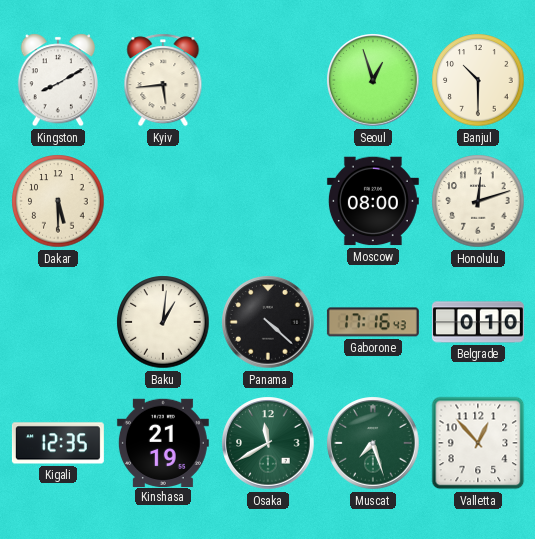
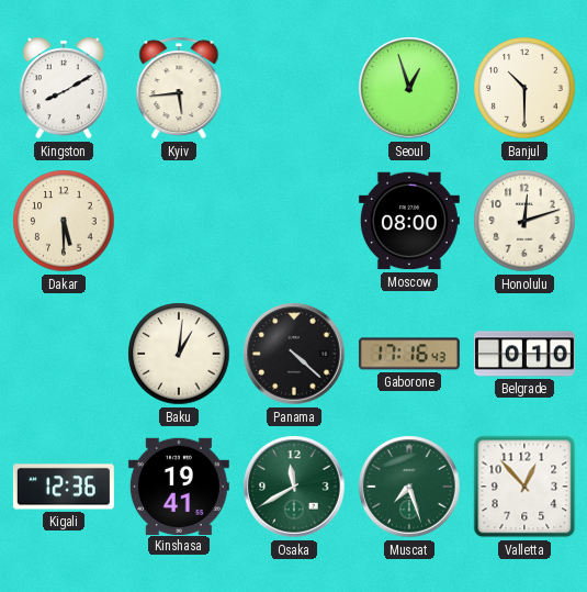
Kigali: 12:35 -> 12:36
Kinshasa: 21:19 -> 19:41
